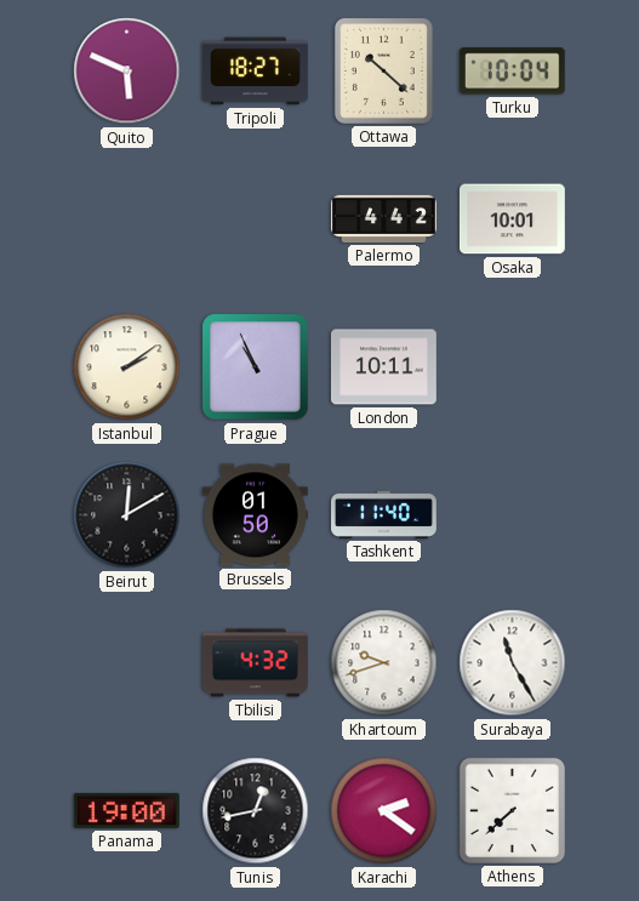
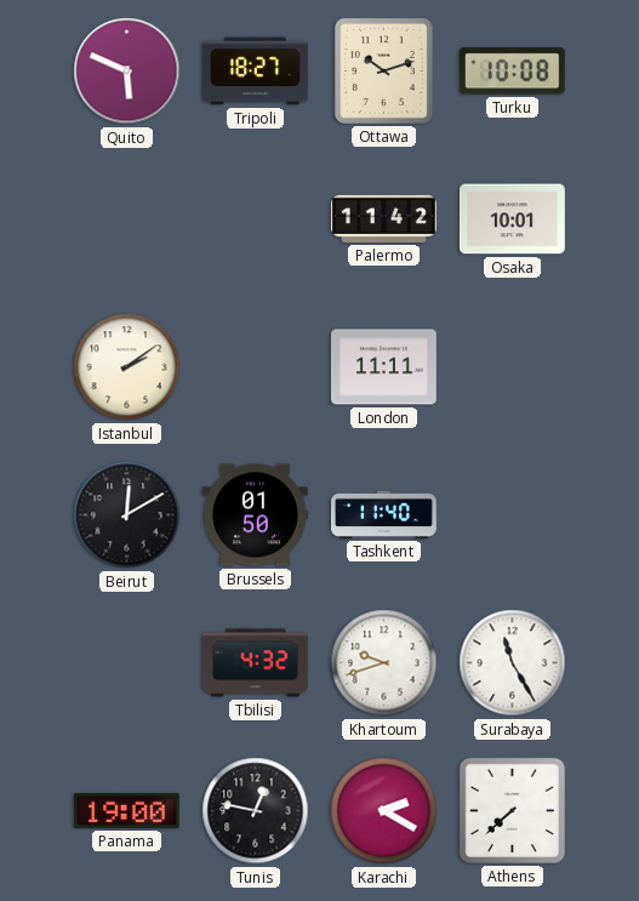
Ottawa: 10:22 -> 10:12
Turku: 10:04 -> 10:08
Palermo: 4:42 -> 11:42
Prague: 10:56 -> none
London: 10:11 -> 11:11
Tunis: 12:43 -> 12:47
Karachi: 2:21 -> 2:20
